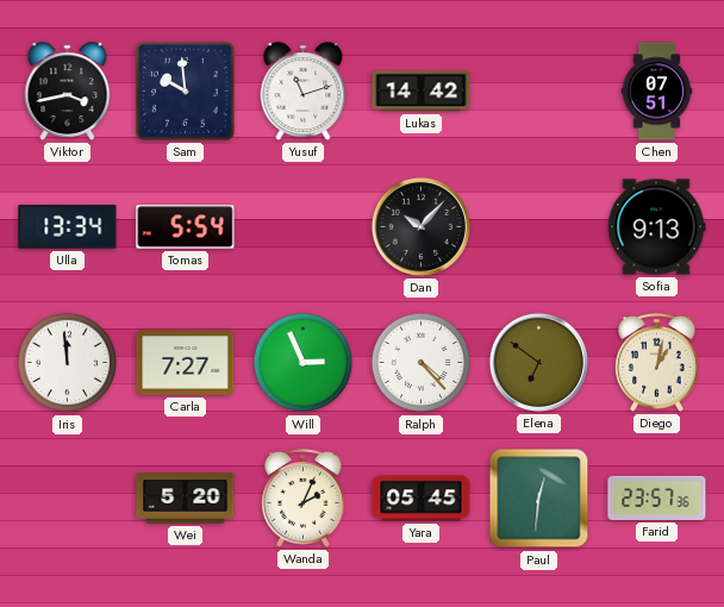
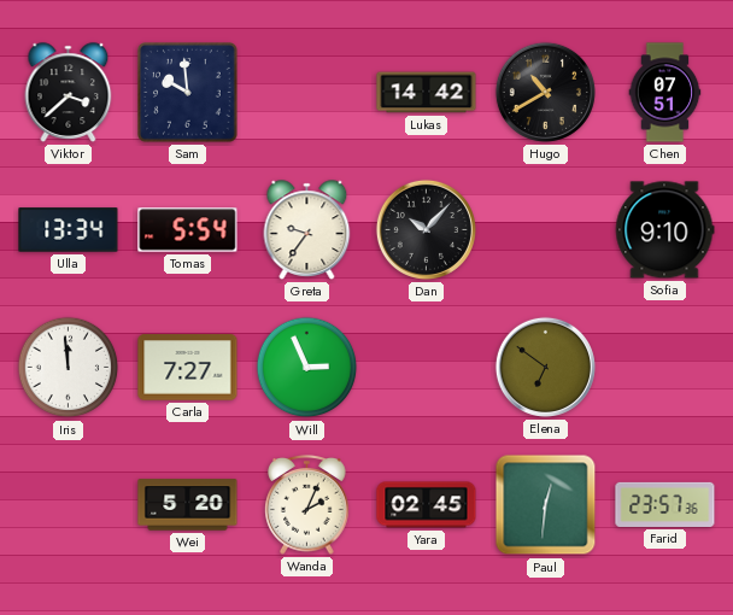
Viktor: 3:43 -> 3:38
Yusuf: 11:12 -> none
Hugo: none -> 10:40
Greta: none -> 9:36
Sofia: 9:13 -> 9:10
Ralph: 4:23 -> none
Diego: 1:02 -> none
Yara: 05:45 -> 02:45
